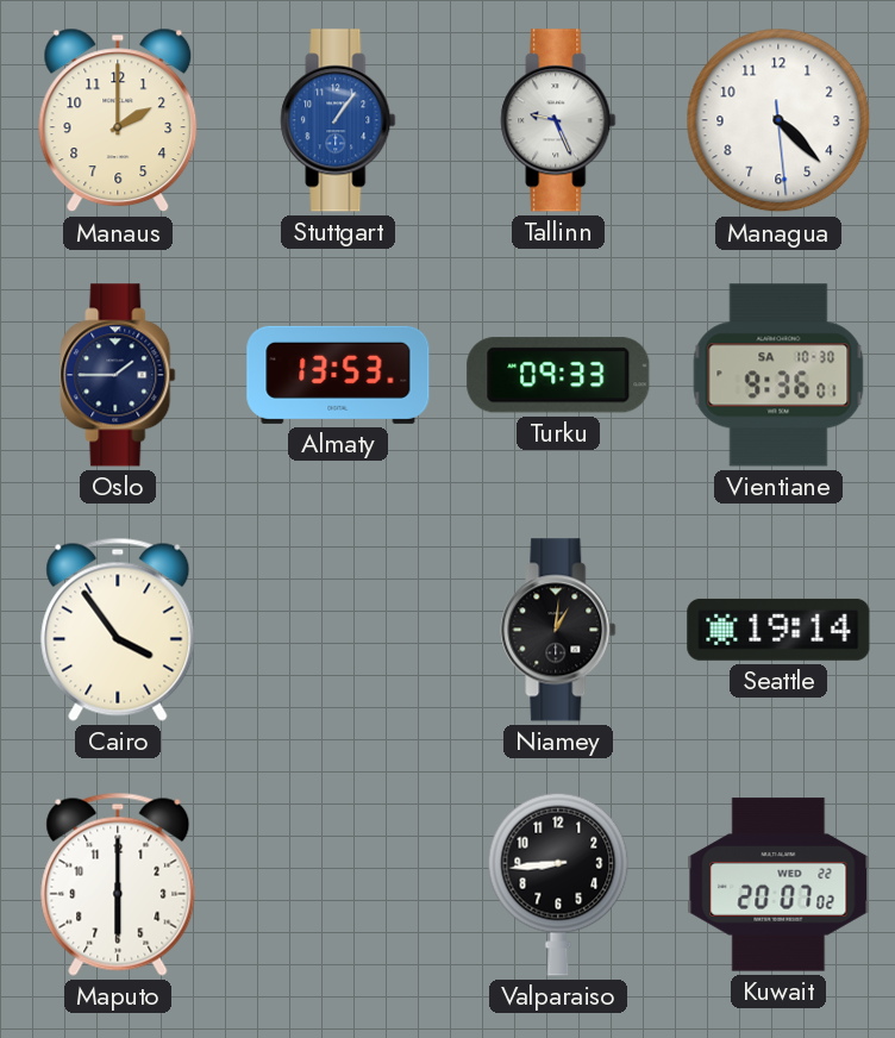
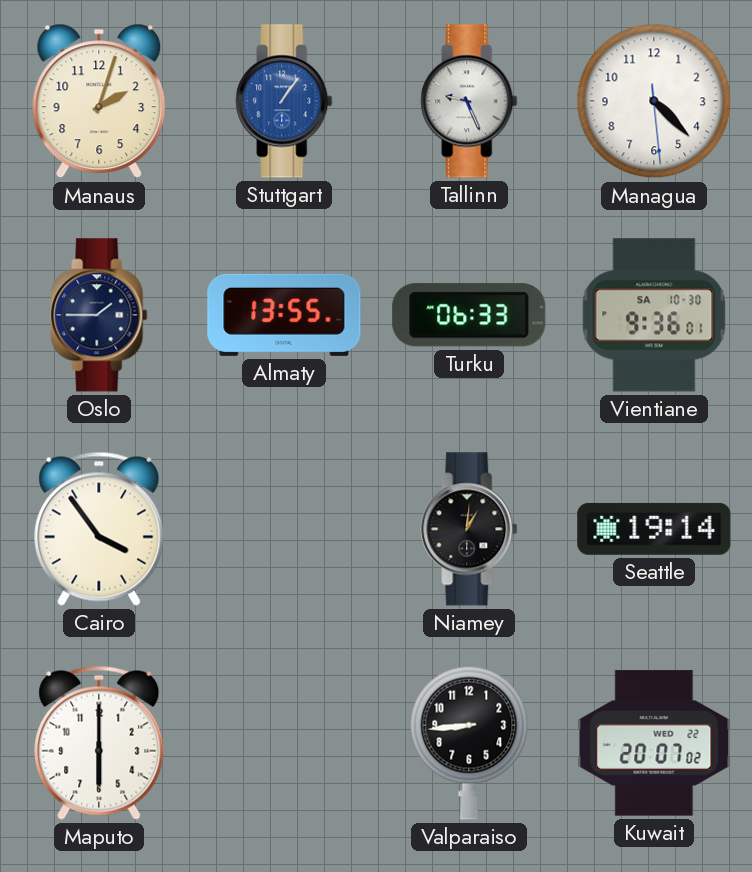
Manaus: 2:00 -> 2:03
Almaty: 13:53 -> 13:55
Turku: 09:33 -> 06:33
